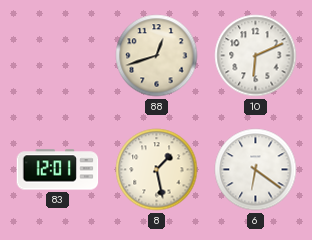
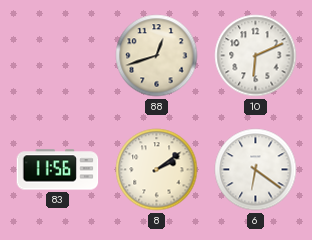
83: 12:01 -> 11:56
8: 1:28 -> 2:09
